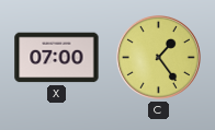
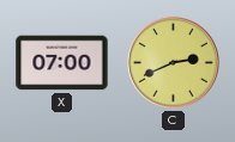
C: 1:24 -> 2:41
